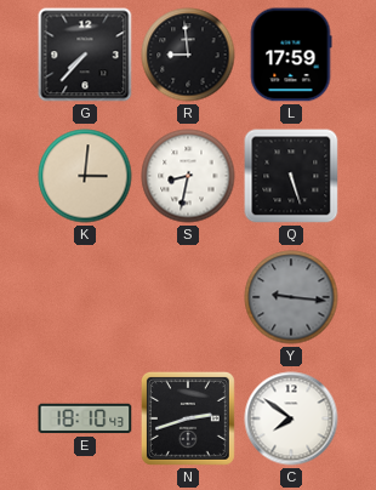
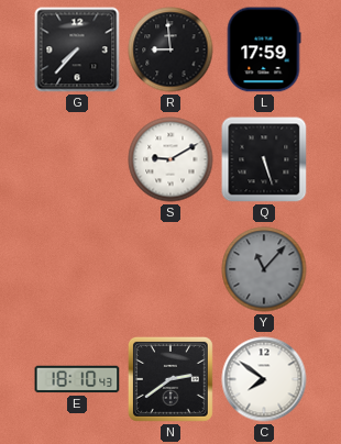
K: 3:01 -> none
S: 8:32 -> 9:10
Y: 9:16 -> 11:07
N: 2:42 -> 2:39
